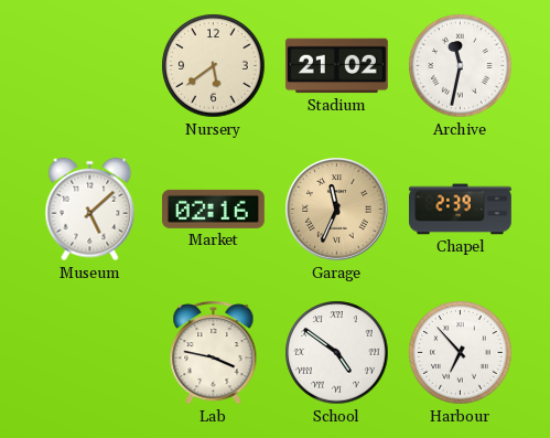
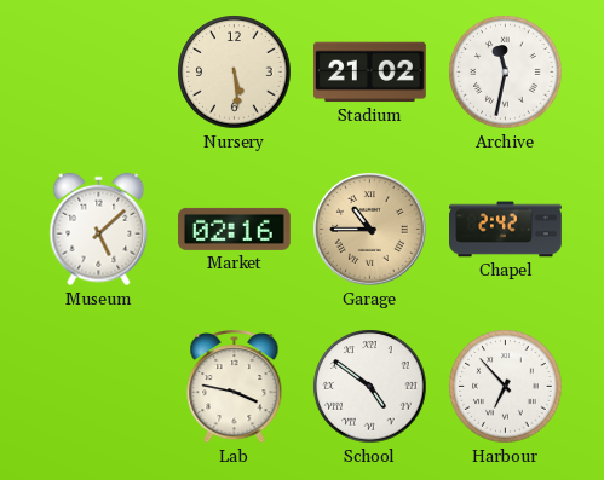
Nursery: 5:39 -> 5:29
Garage: 11:34 -> 10:45
Chapel: 2:39 -> 2:42
